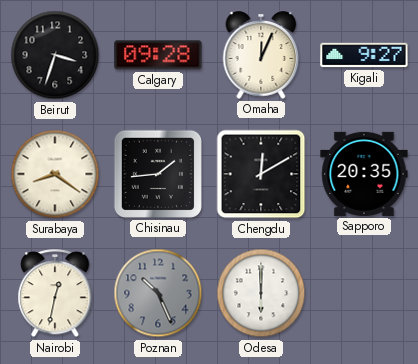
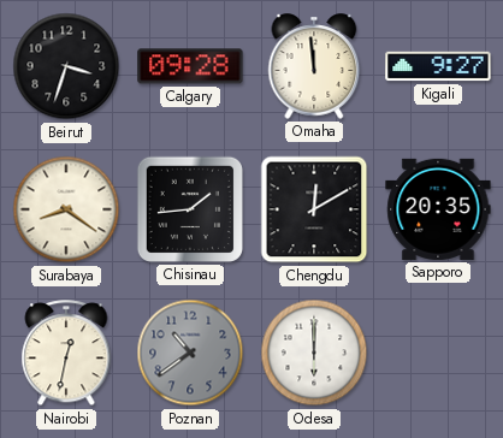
Omaha: 12:04 -> 11:59
Poznan: 10:26 -> 10:39
